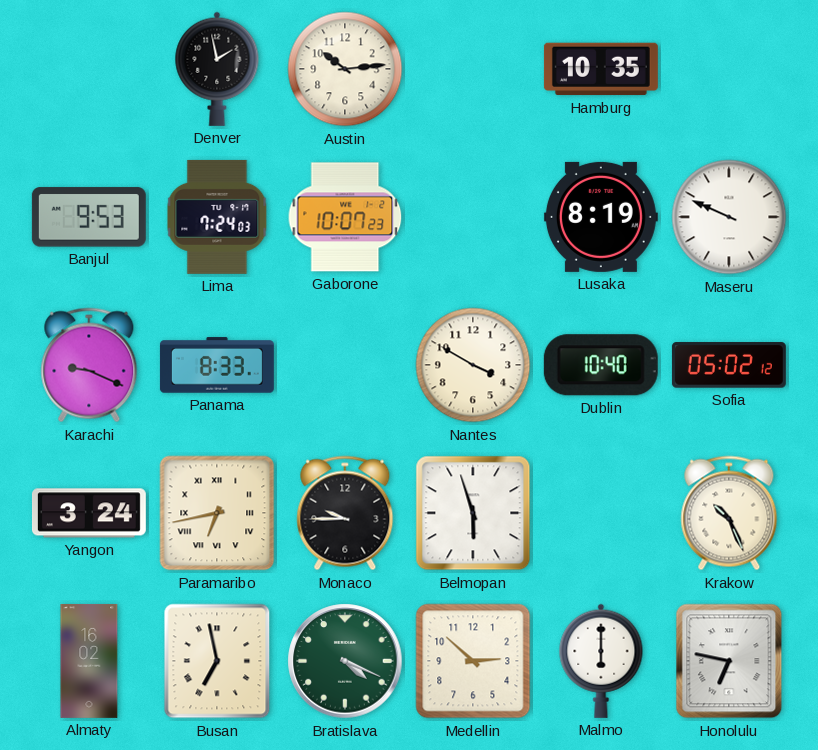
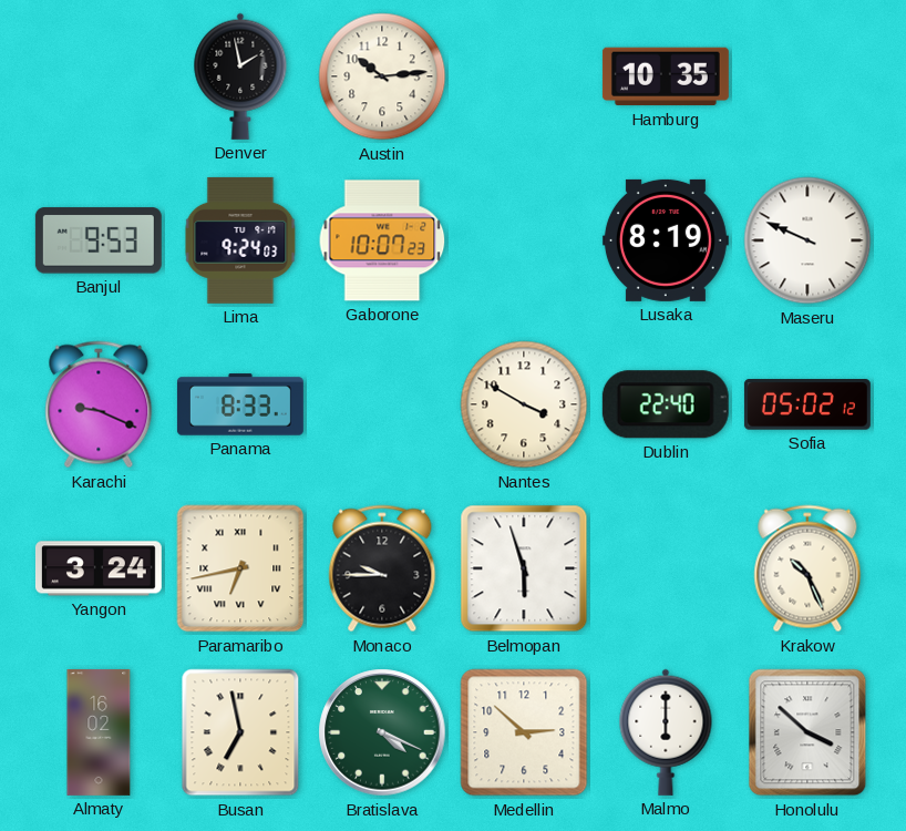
Lima: 7:24 -> 9:24
Dublin: 10:40 -> 22:40
Honolulu: 6:47 -> 3:52
